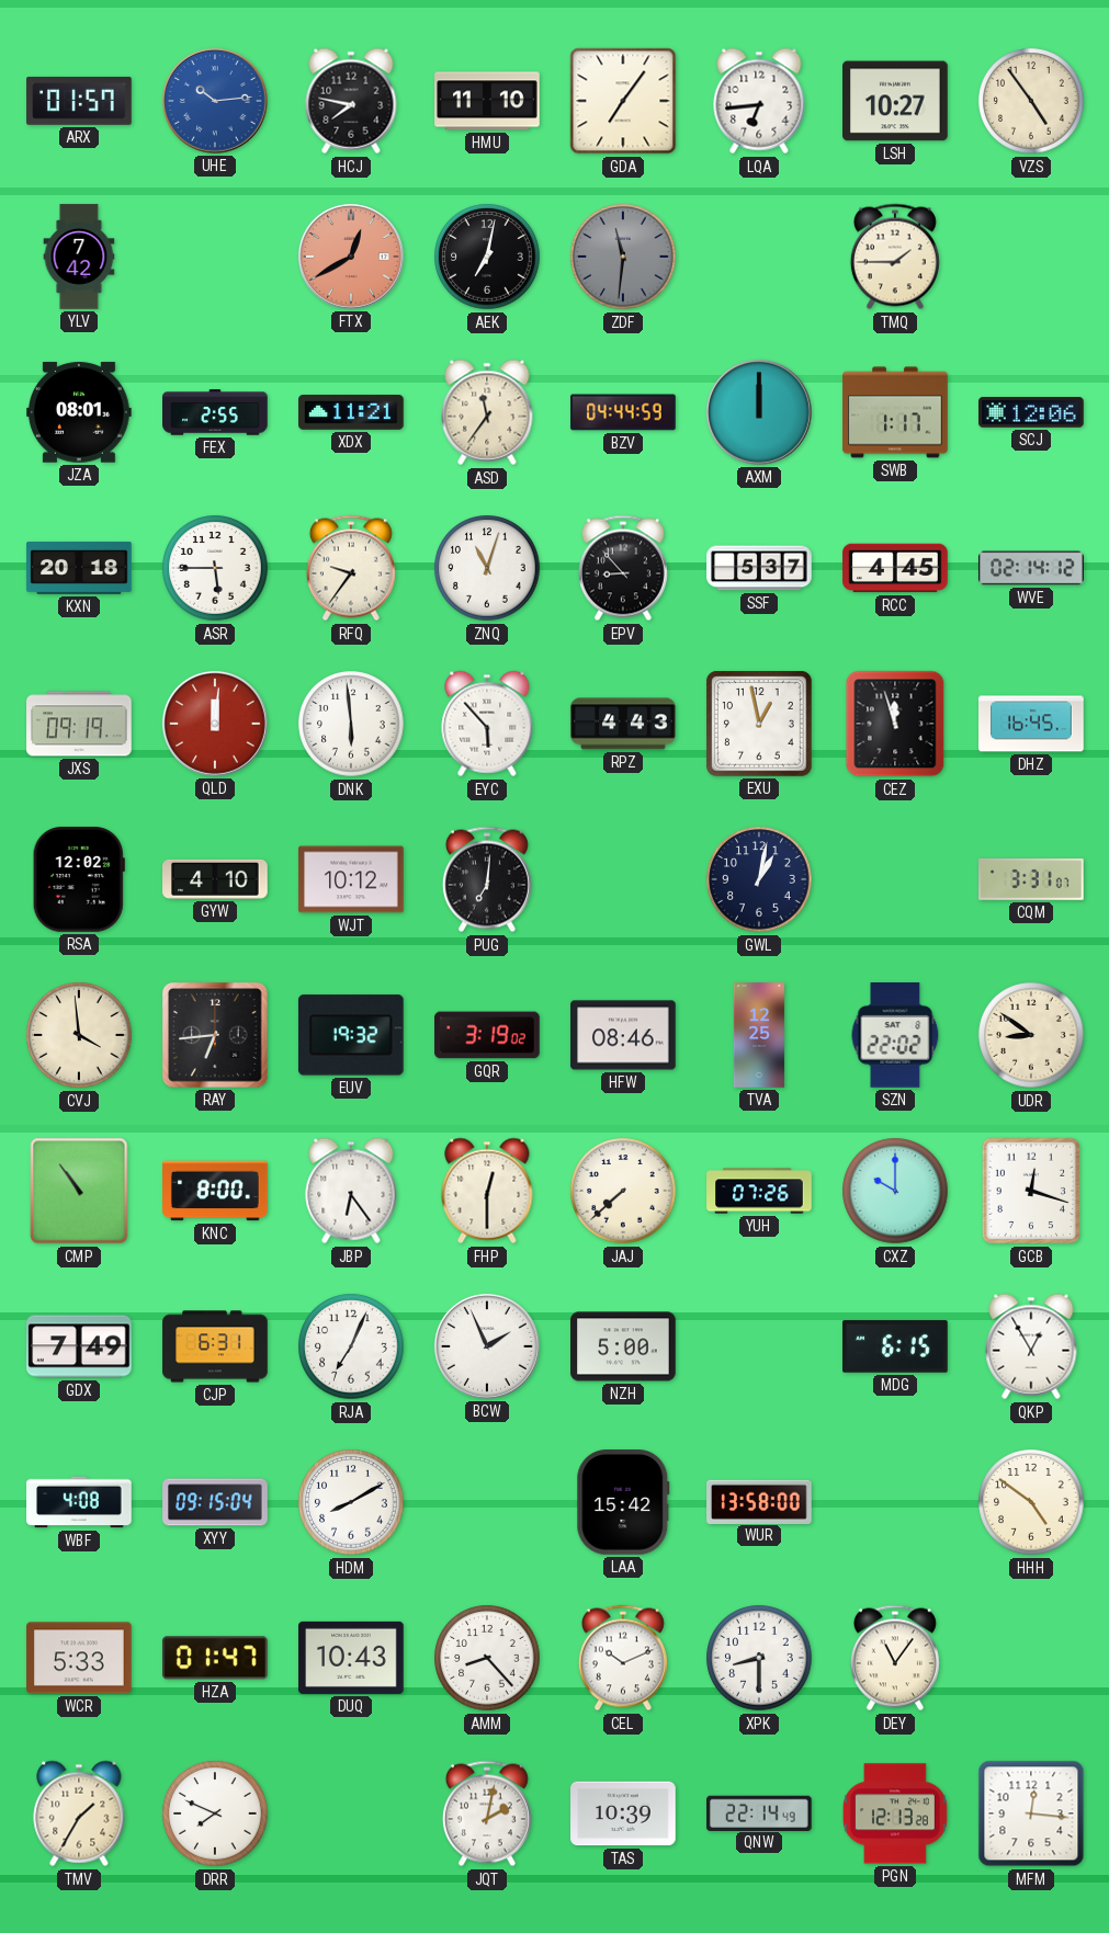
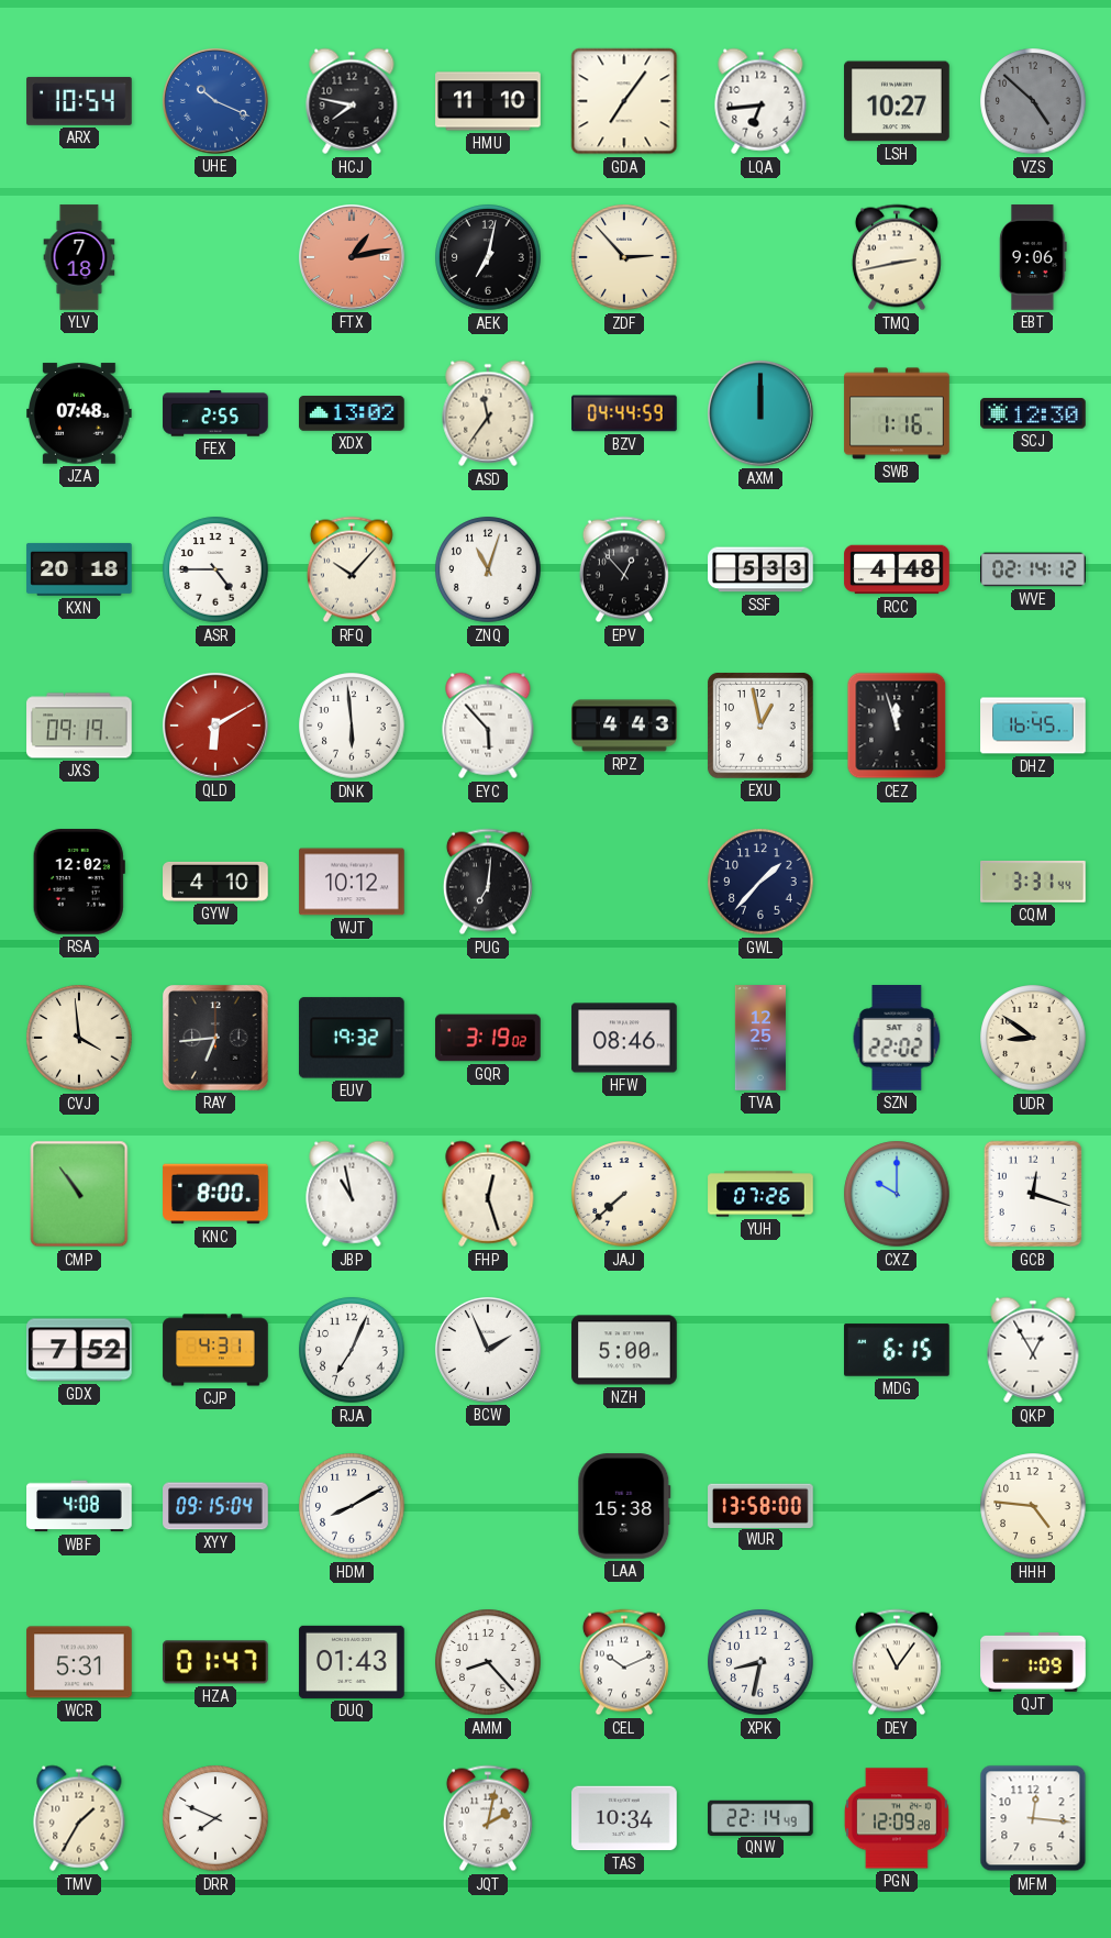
ARX: 01:57 -> 10:54
UHE: 10:14 -> 10:19
VZS: 4:54 -> 4:52
VZS dial: cream -> grey
YLV: 7:42 -> 7:18
FTX: 12:40 -> 1:13
ZDF: 11:31 -> 2:53
ZDF dial: grey -> cream
TMQ: 1:45 -> 2:43
EBT: none -> 9:06
JZA: 08:01 -> 07:48
XDX: 11:21 -> 13:02
SWB: 1:17 -> 1:16
SCJ: 12:06 -> 12:30
ASR: 5:45 -> 4:45
RFQ: 9:36 -> 10:07
EPV: 8:53 -> 12:53
SSF: 5:37 -> 5:33
RCC: 4:45 -> 4:48
QLD: 12:01 -> 6:10
GWL: 1:02 -> 1:37
CQM: 3:31:07 -> 3:31:44
JBP: 6:24 -> 10:58
FHP: 12:30 -> 12:27
GDX: 7:49 -> 7:52
CJP: 6:31 -> 4:31
LAA: 15:42 -> 15:38
HHH: 4:51 -> 4:46
WCR: 5:33 -> 5:31
DUQ: 10:43 -> 01:43
XPK: 8:30 -> 8:32
QJT: none -> 1:09
TAS: 10:39 -> 10:34
PGN: 12:13 -> 12:09
